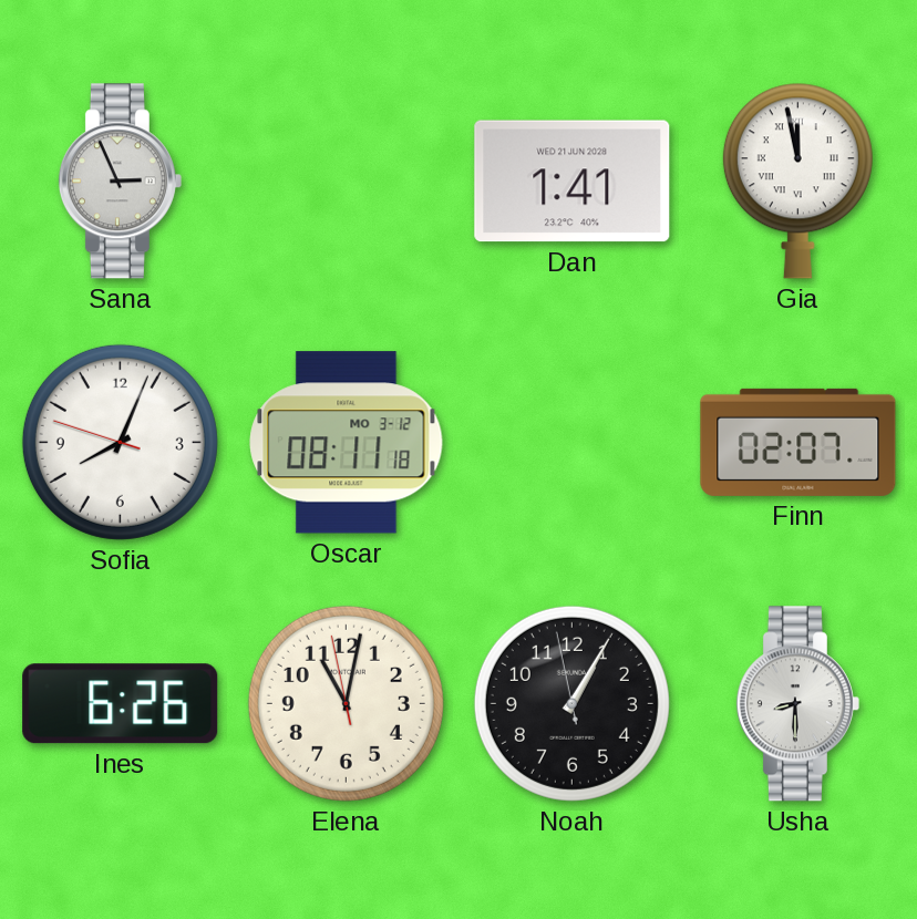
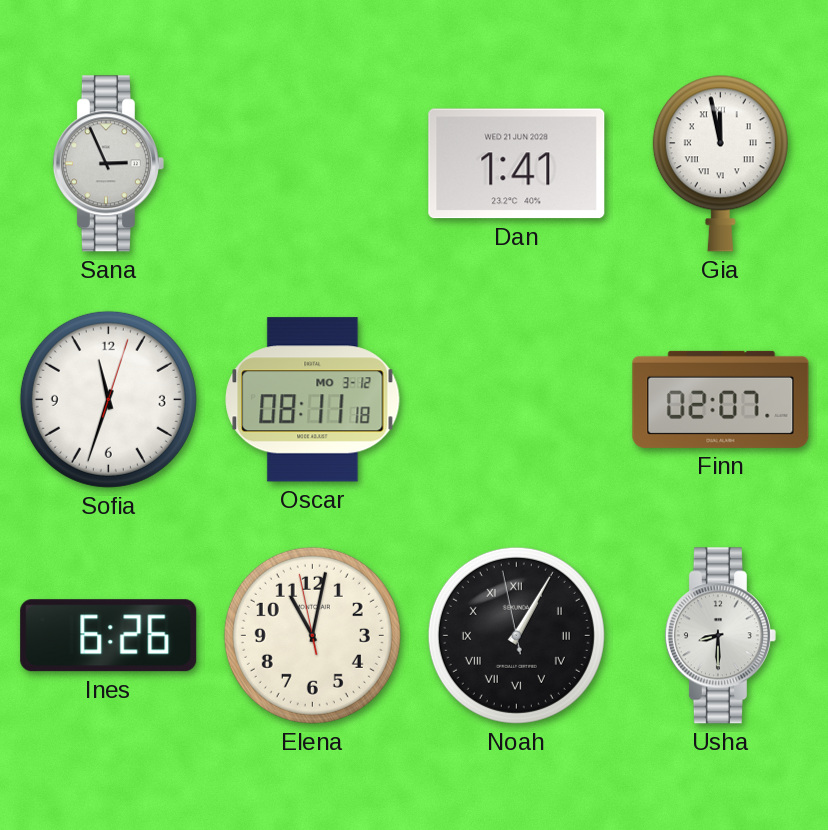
Sofia: 8:03 -> 11:33
Noah numerals: Arabic -> Roman
